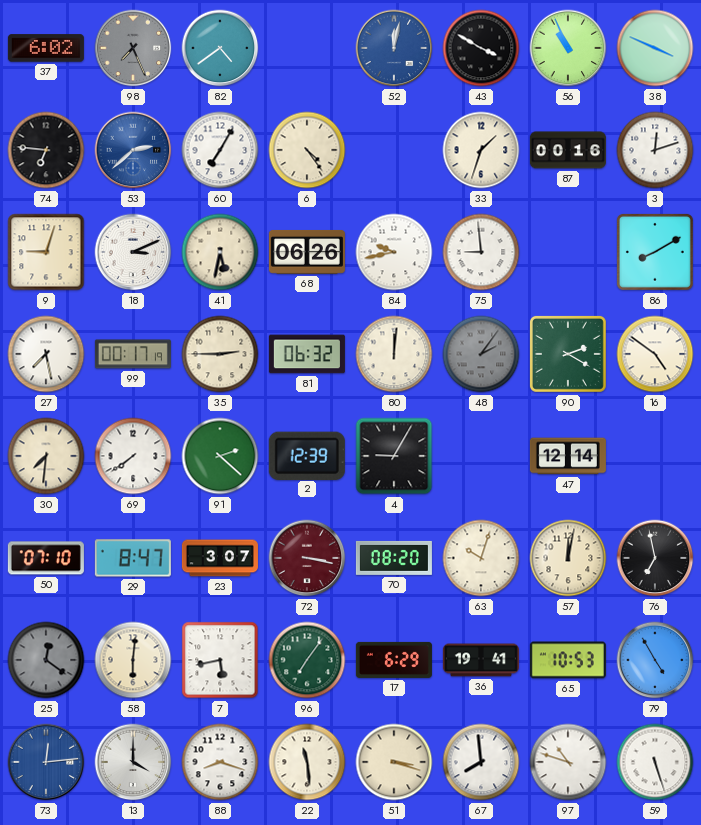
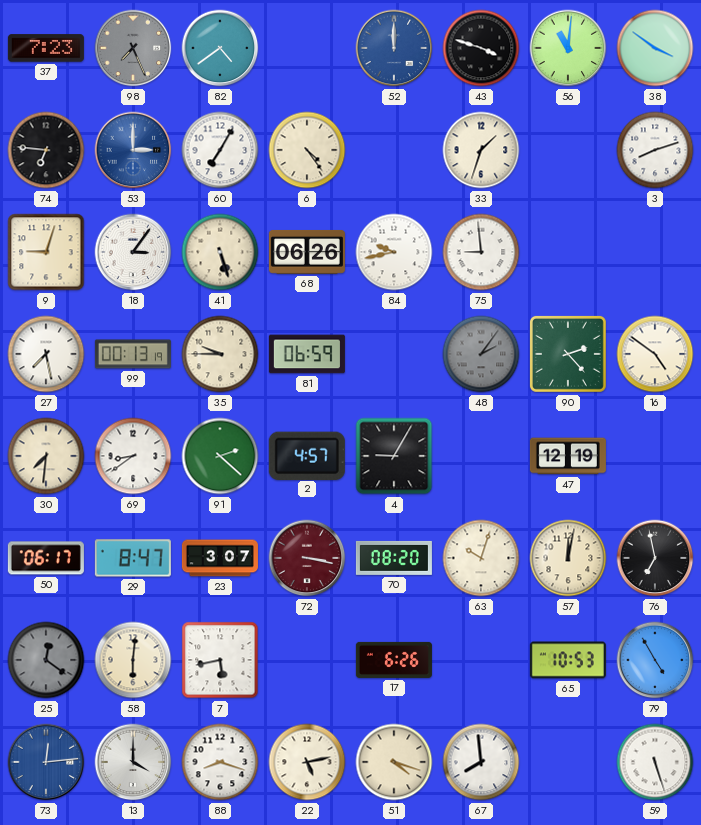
37: 6:02 -> 7:23
52: 12:02 -> 12:00
43: 3:50 -> 3:48
56: 10:56 -> 11:01
38: 3:49 -> 3:51
53: 2:38 -> 3:00
87: 00:16 -> none
3: 12:12 -> 8:12
18: 3:11 -> 3:06
41: 5:32 -> 5:27
86: 8:10 -> none
99: 00:17 -> 00:13
35: 2:45 -> 9:45
81: 06:32 -> 06:59
80: 12:01 -> none
90: 2:20 -> 2:23
69: 7:39 -> 8:39
2: 12:39 -> 4:57
47: 12:14 -> 12:19
50: 07:10 -> 06:17
96: 7:06 -> none
17: 6:29 -> 6:26
36: 19:41 -> none
22: 11:29 -> 5:13
51: 3:18 -> 4:18
97: 10:48 -> none
